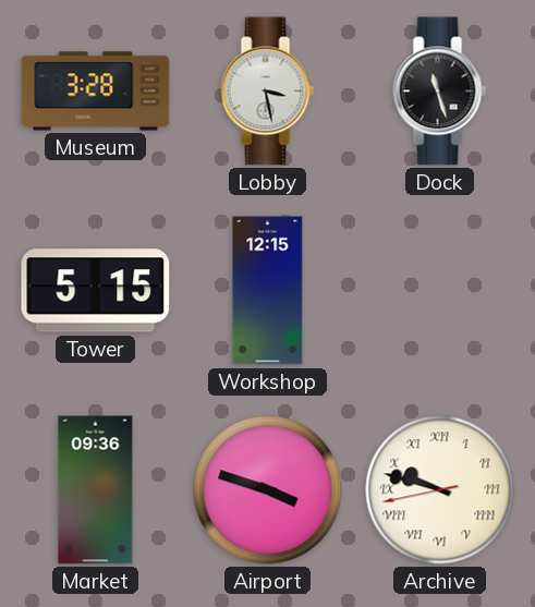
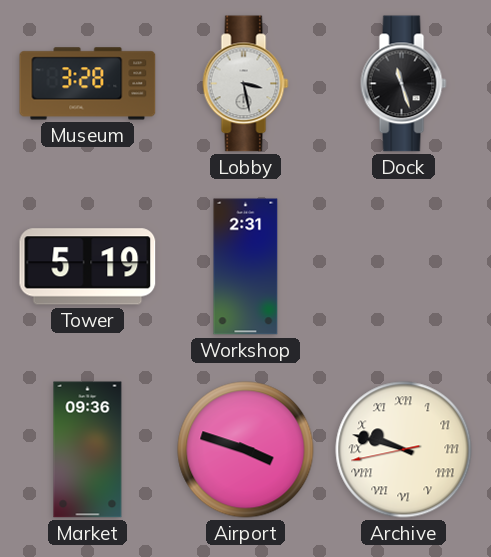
Tower: 5:15 -> 5:19
Workshop: 12:15 -> 2:31
